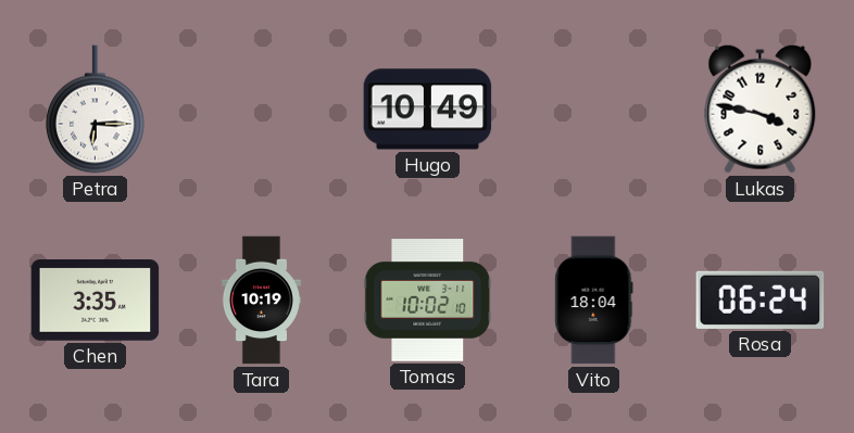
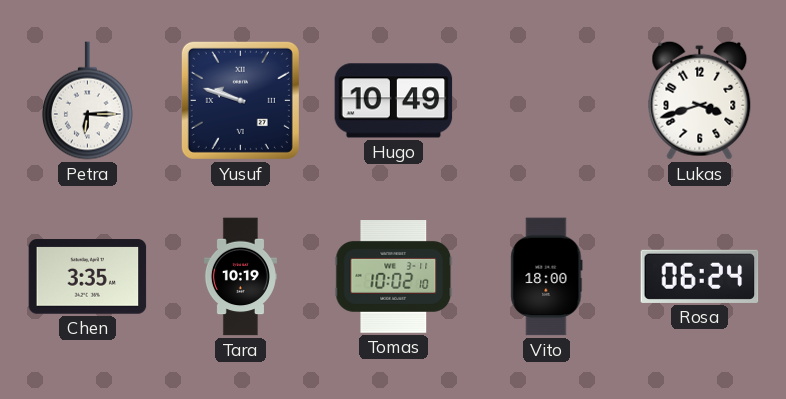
Yusuf: none -> 9:48
Lukas: 3:47 -> 3:42
Vito: 18:04 -> 18:00
